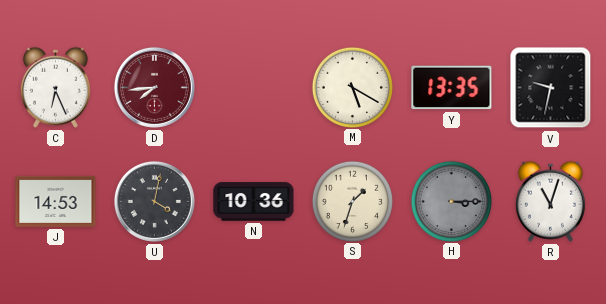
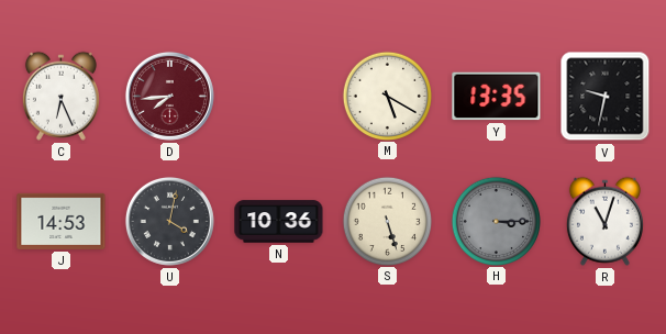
S: 1:33 -> 5:27
